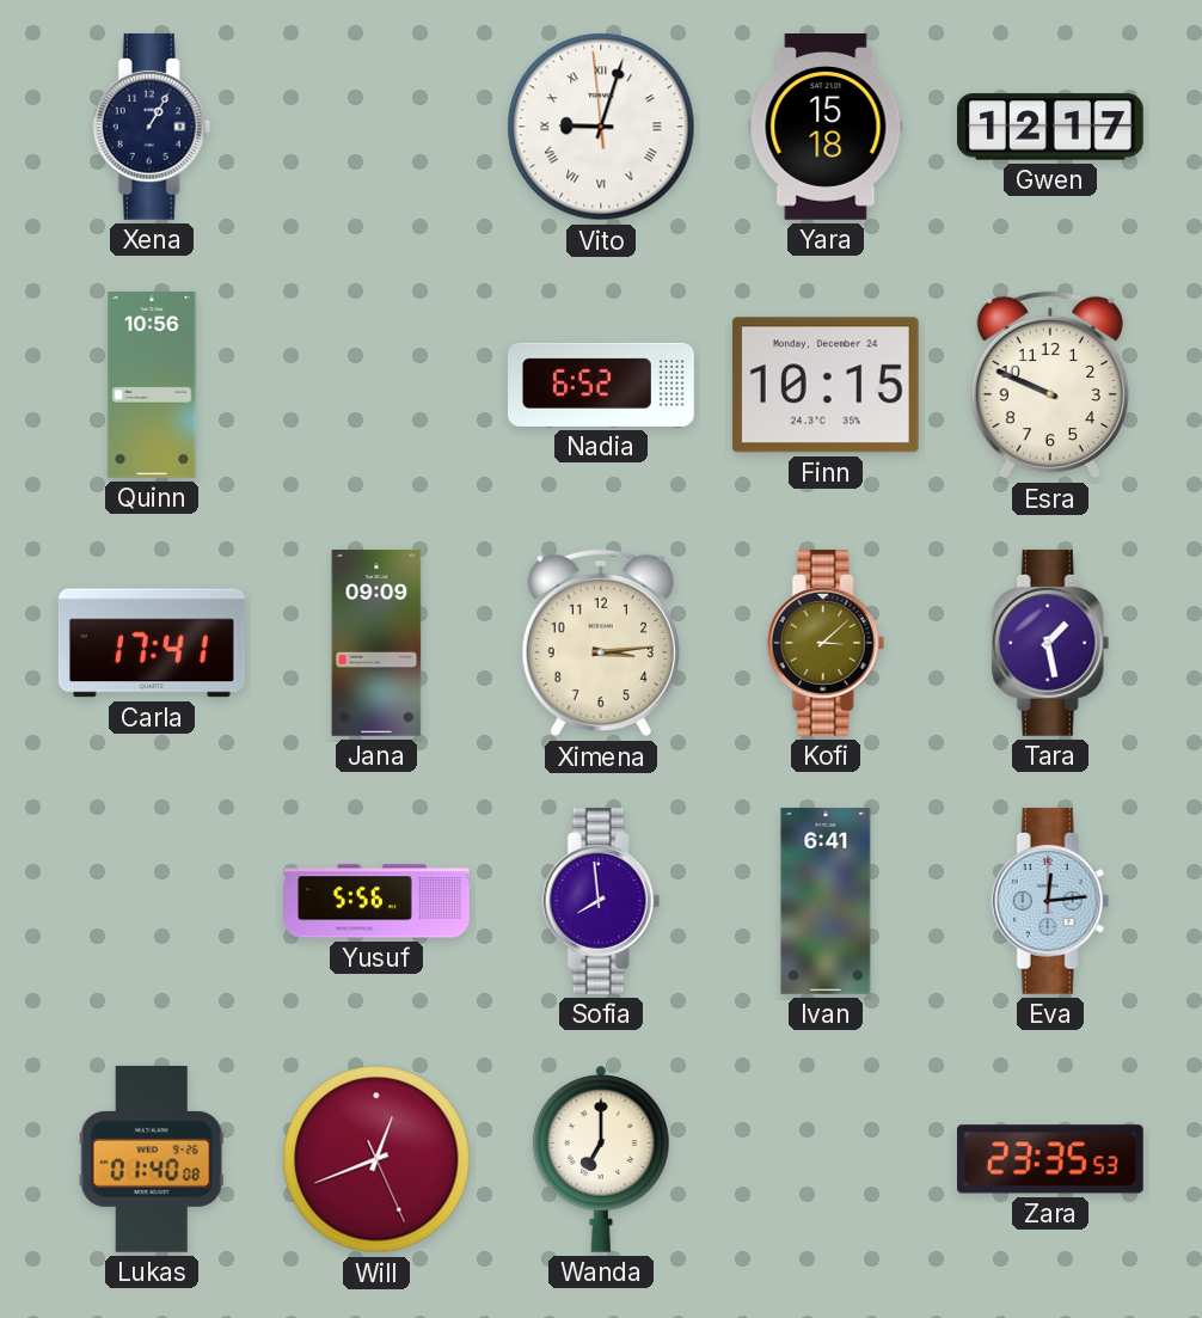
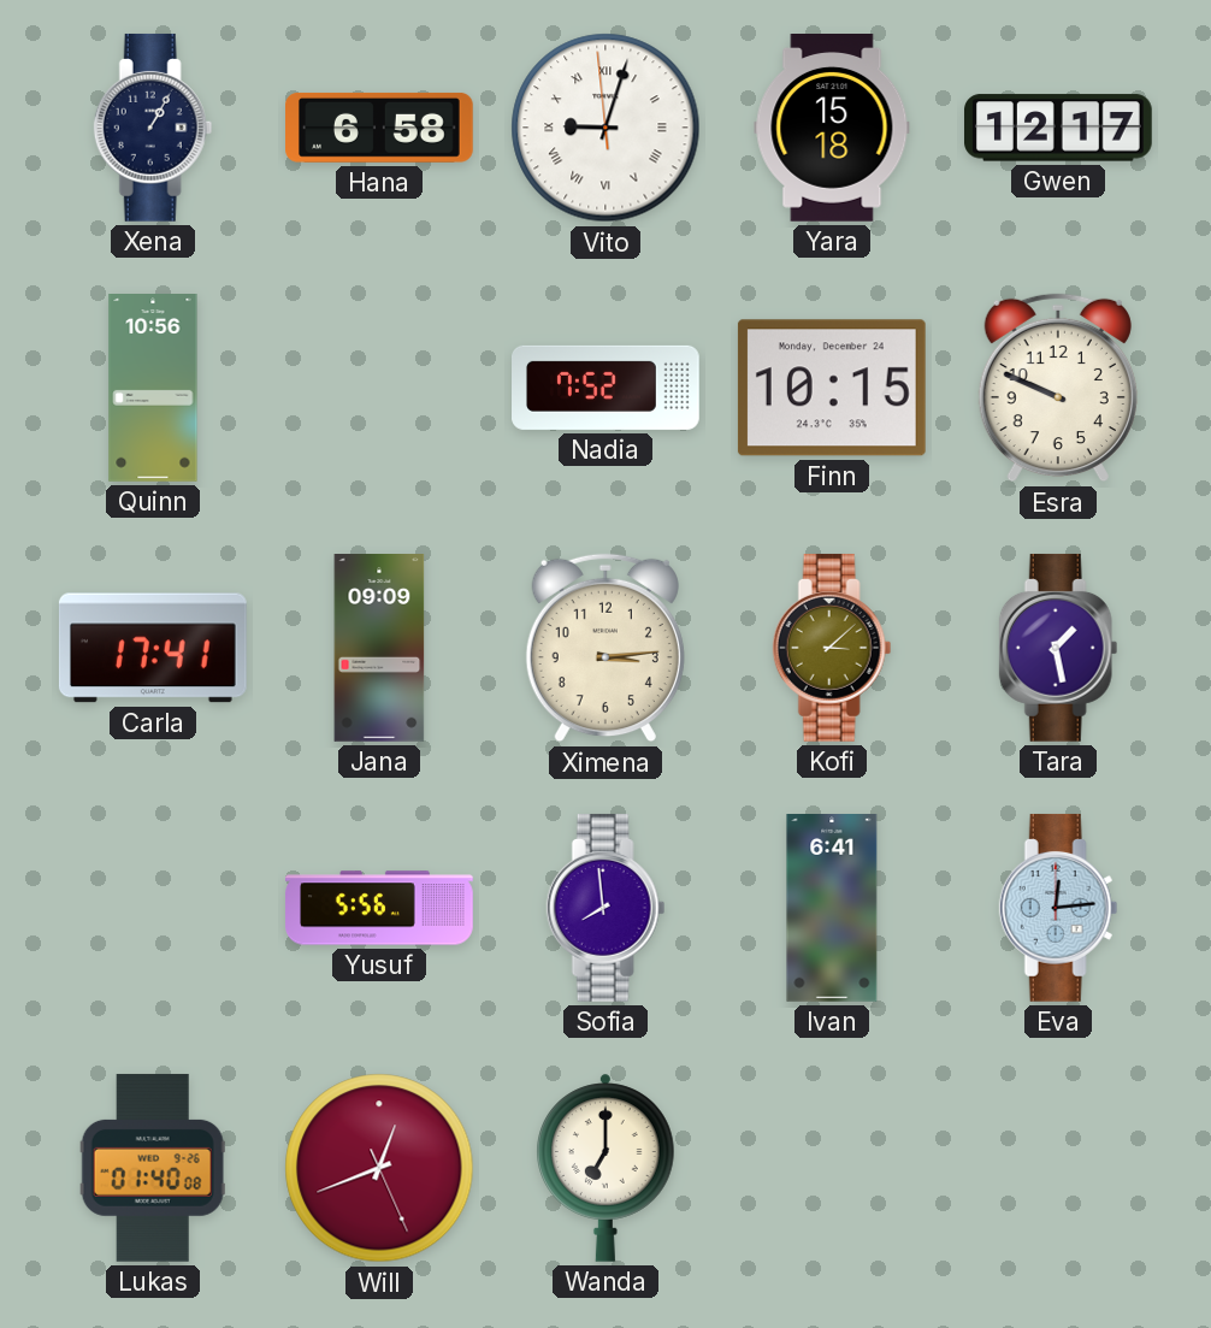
Hana: none -> 6:58
Nadia: 6:52 -> 7:52
Zara: 23:35 -> none
